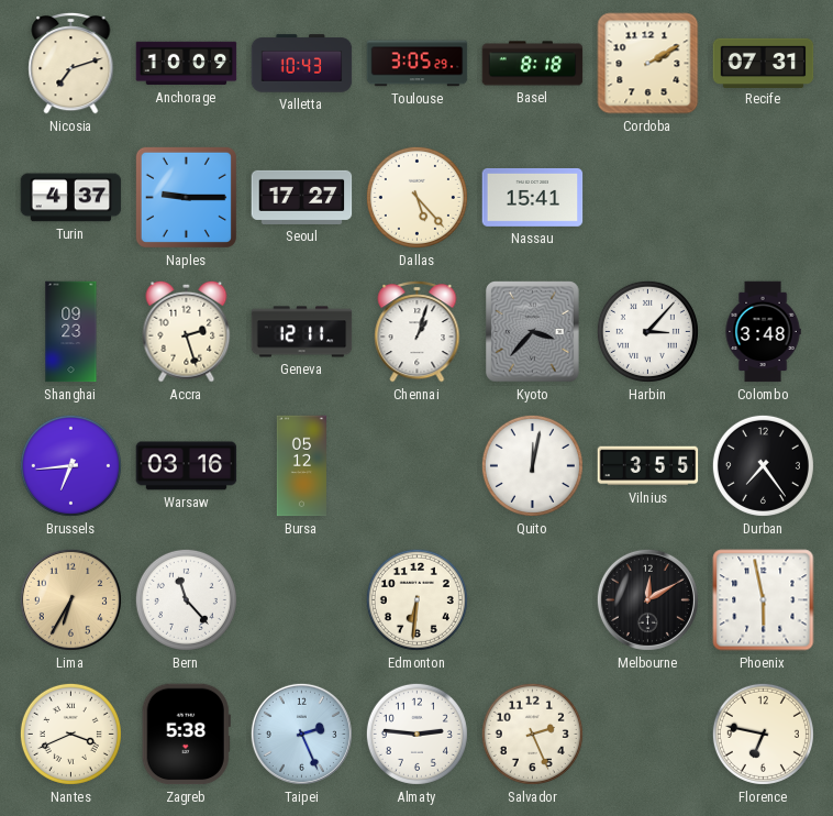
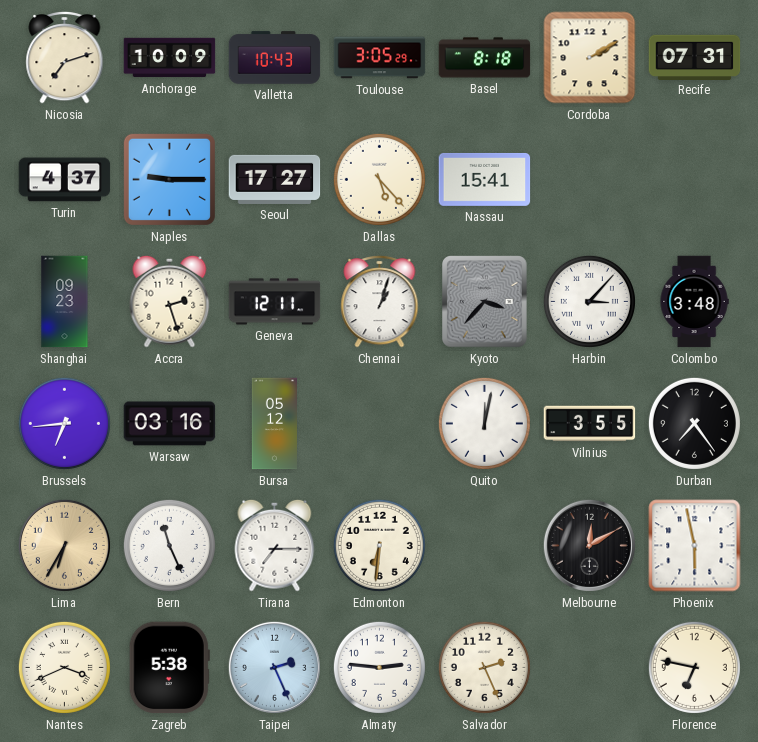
Bern: 11:23 -> 11:26
Tirana: none -> 7:15
